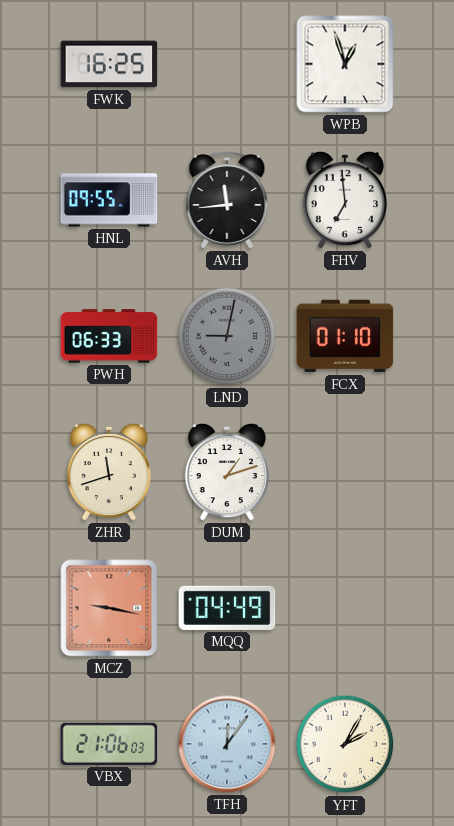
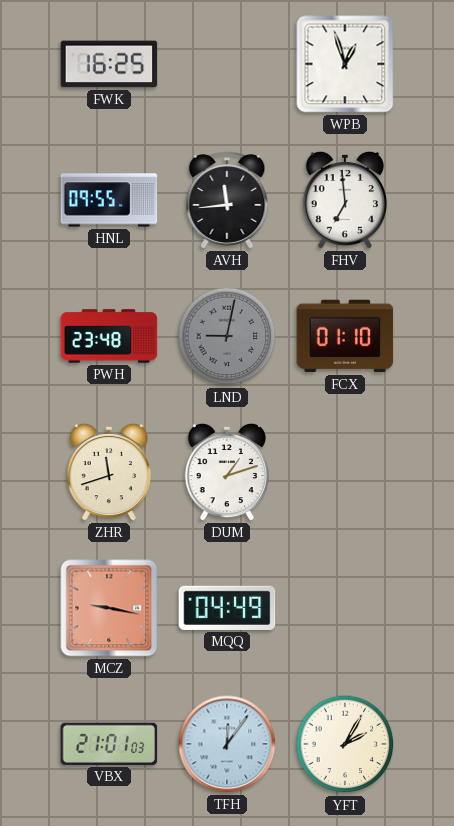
PWH: 06:33 -> 23:48
VBX: 21:06 -> 21:01
